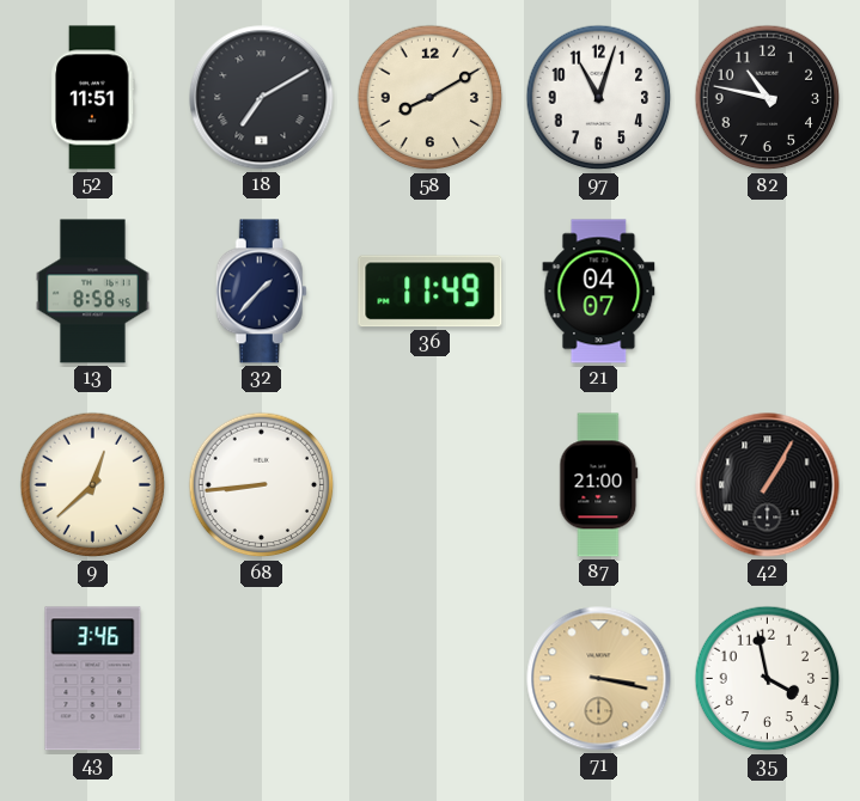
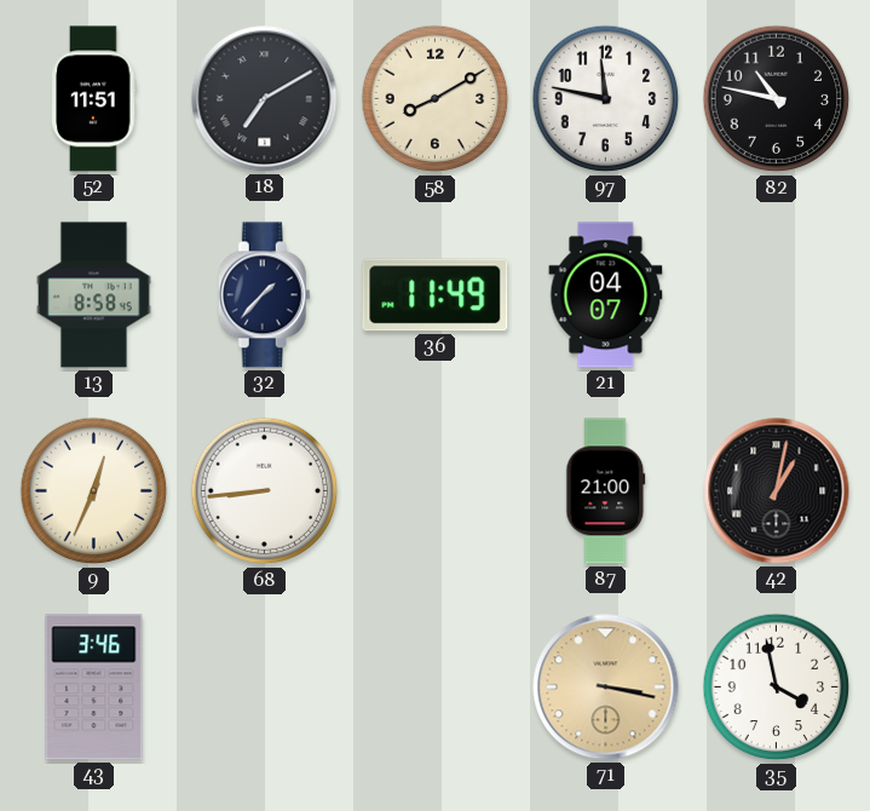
97: 11:03 -> 11:47
9: 12:38 -> 12:34
42: 1:05 -> 1:02
